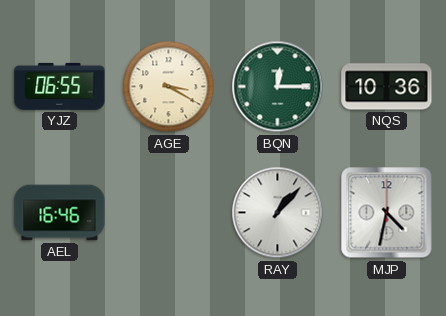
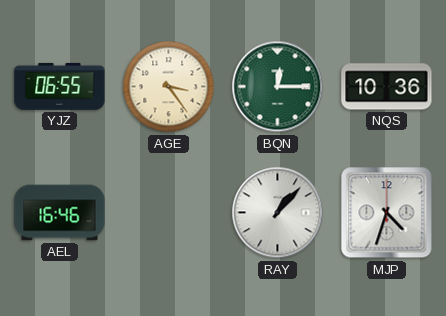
AGE: 3:20 -> 3:24
MJP: 4:32 -> 4:33
